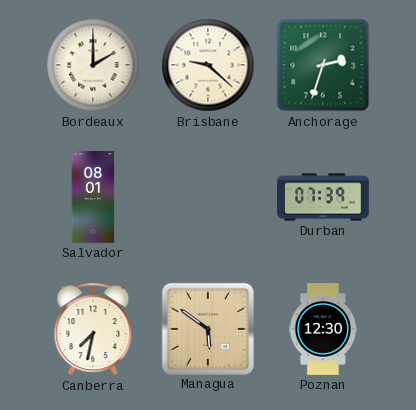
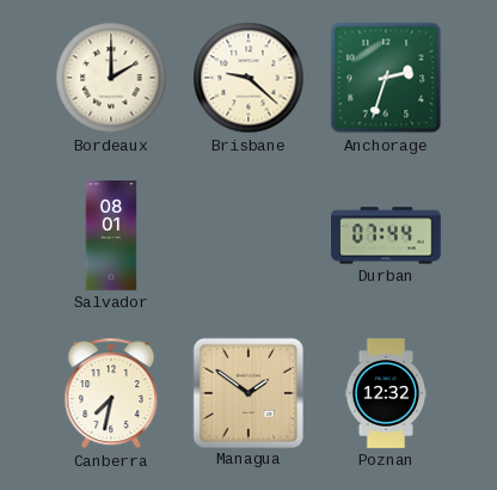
Durban: 07:39 -> 07:44
Managua: 5:51 -> 1:51
Poznan: 12:30 -> 12:32
